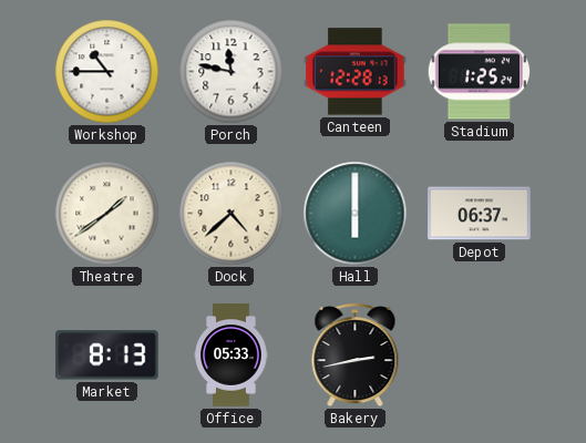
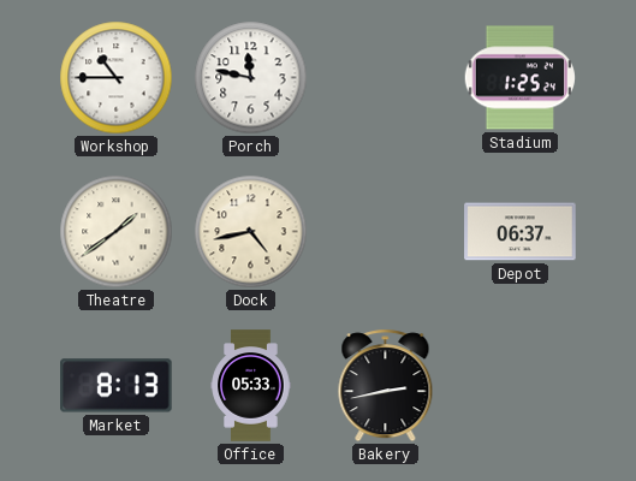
Canteen: 12:28 -> none
Dock: 4:38 -> 4:43
Hall: 6:00 -> none
